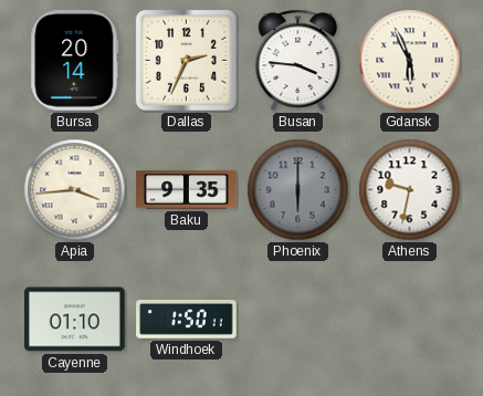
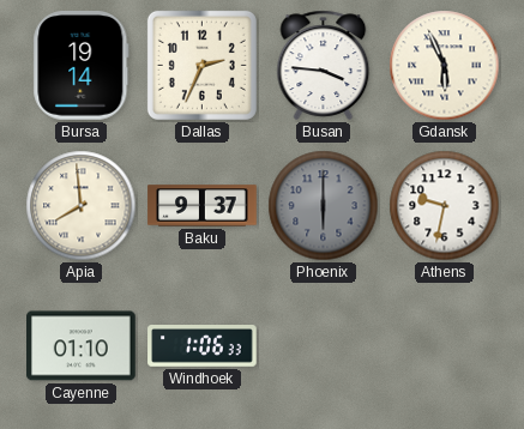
Bursa: 20:14 -> 19:14
Apia: 3:44 -> 7:59
Baku: 9:35 -> 9:37
Windhoek: 1:50 -> 1:06
